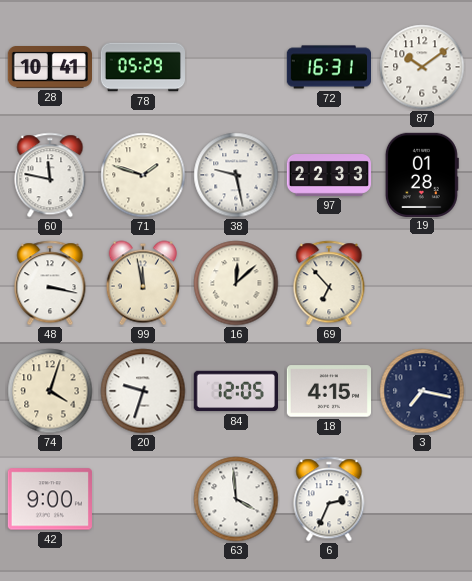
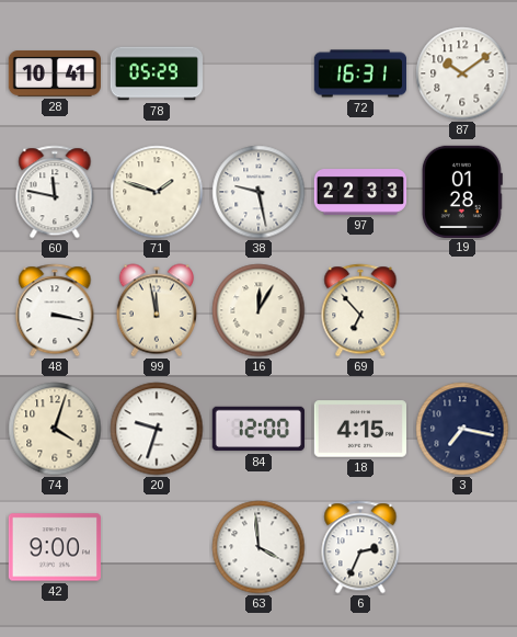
16: 12:08 -> 12:05
84: 12:05 -> 12:00
